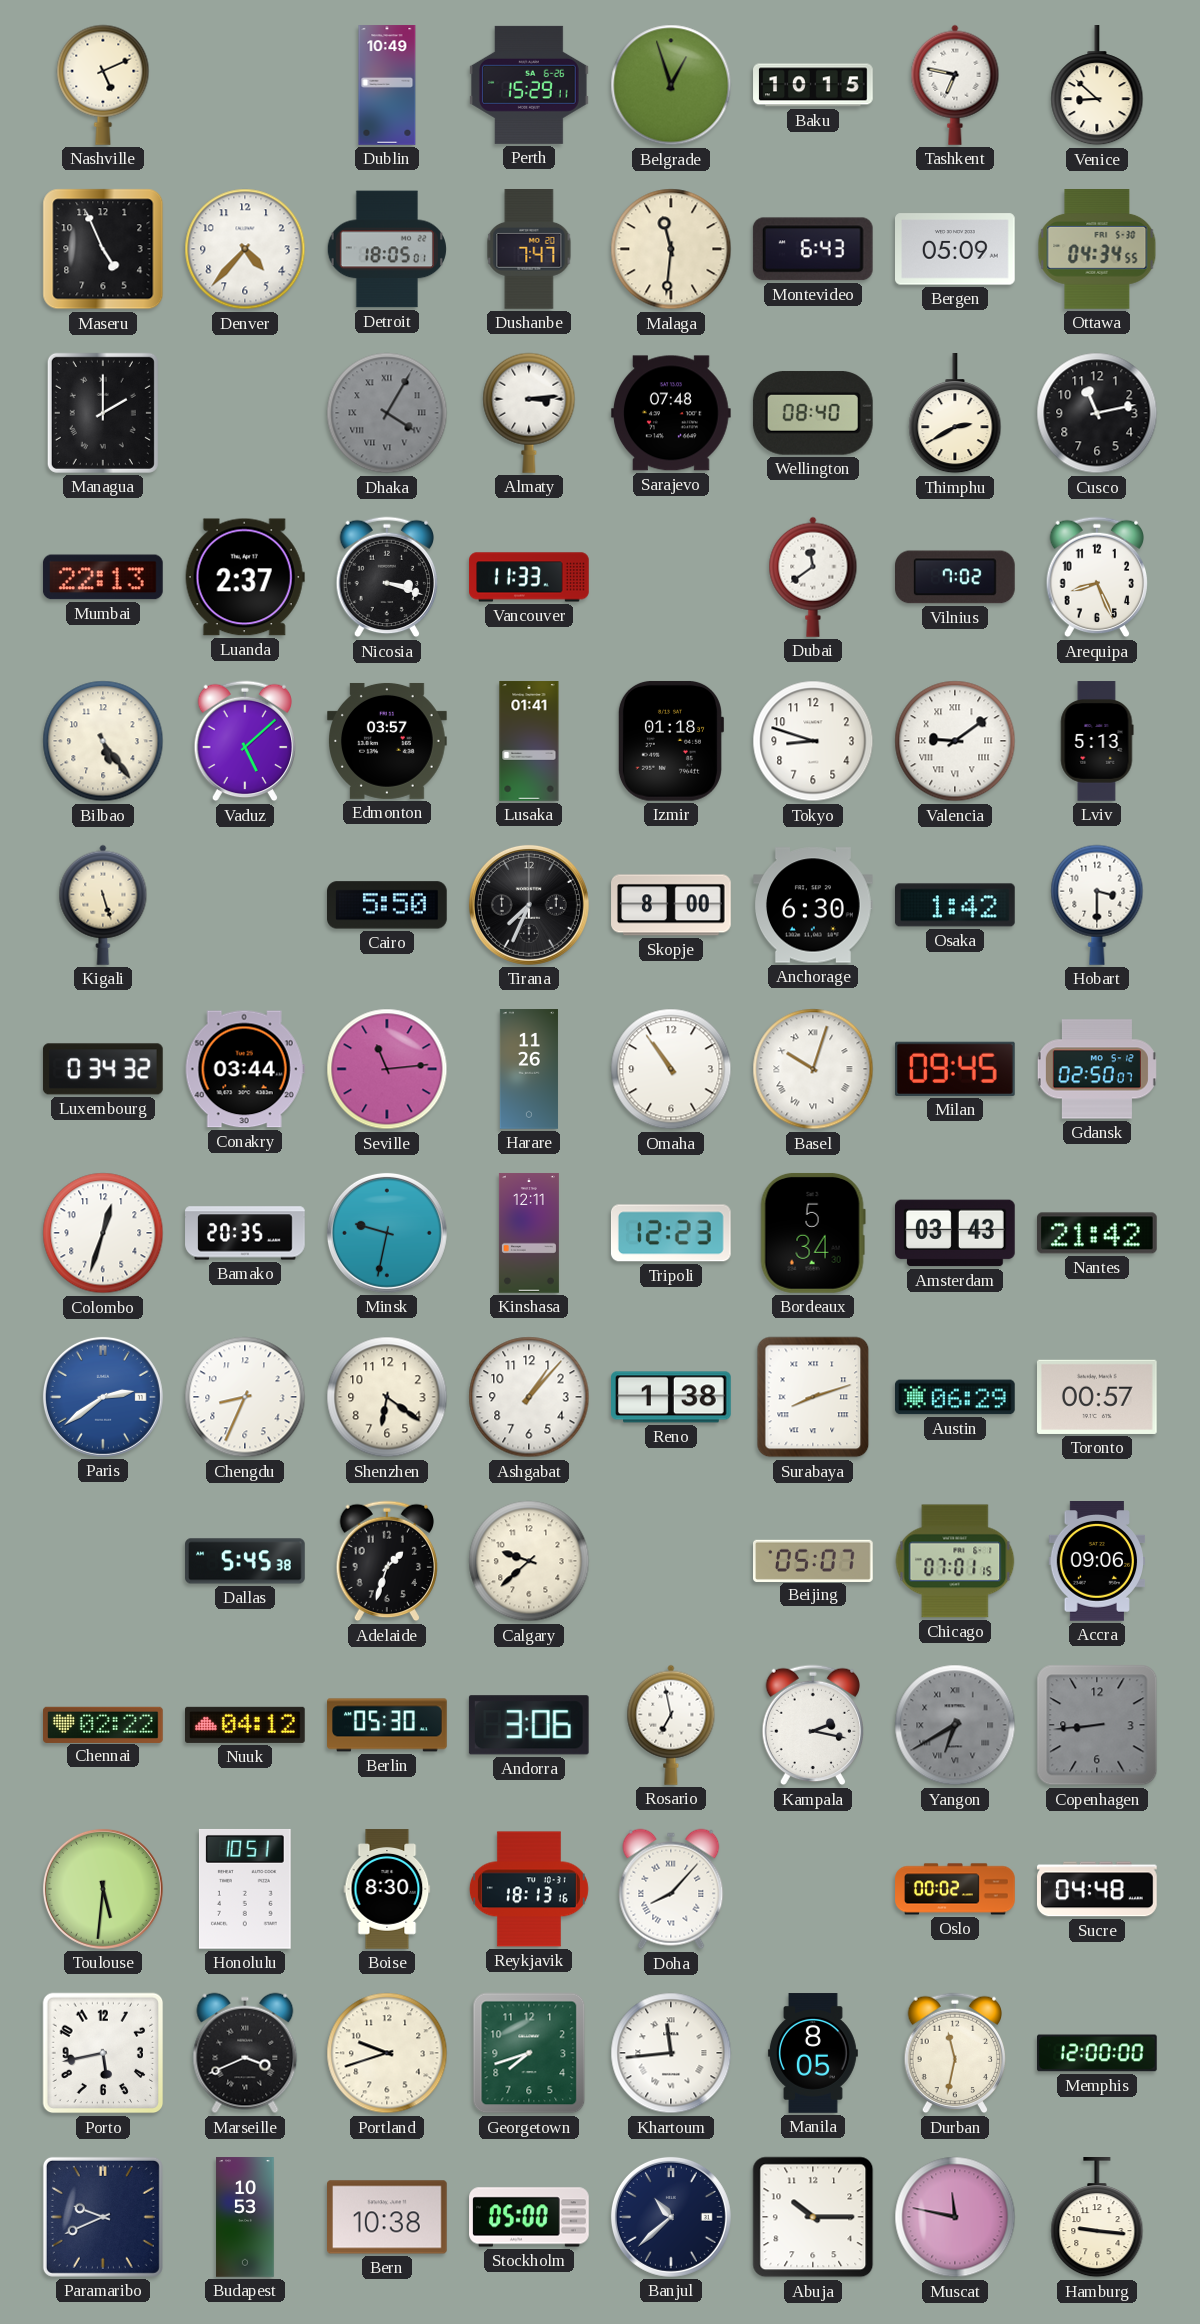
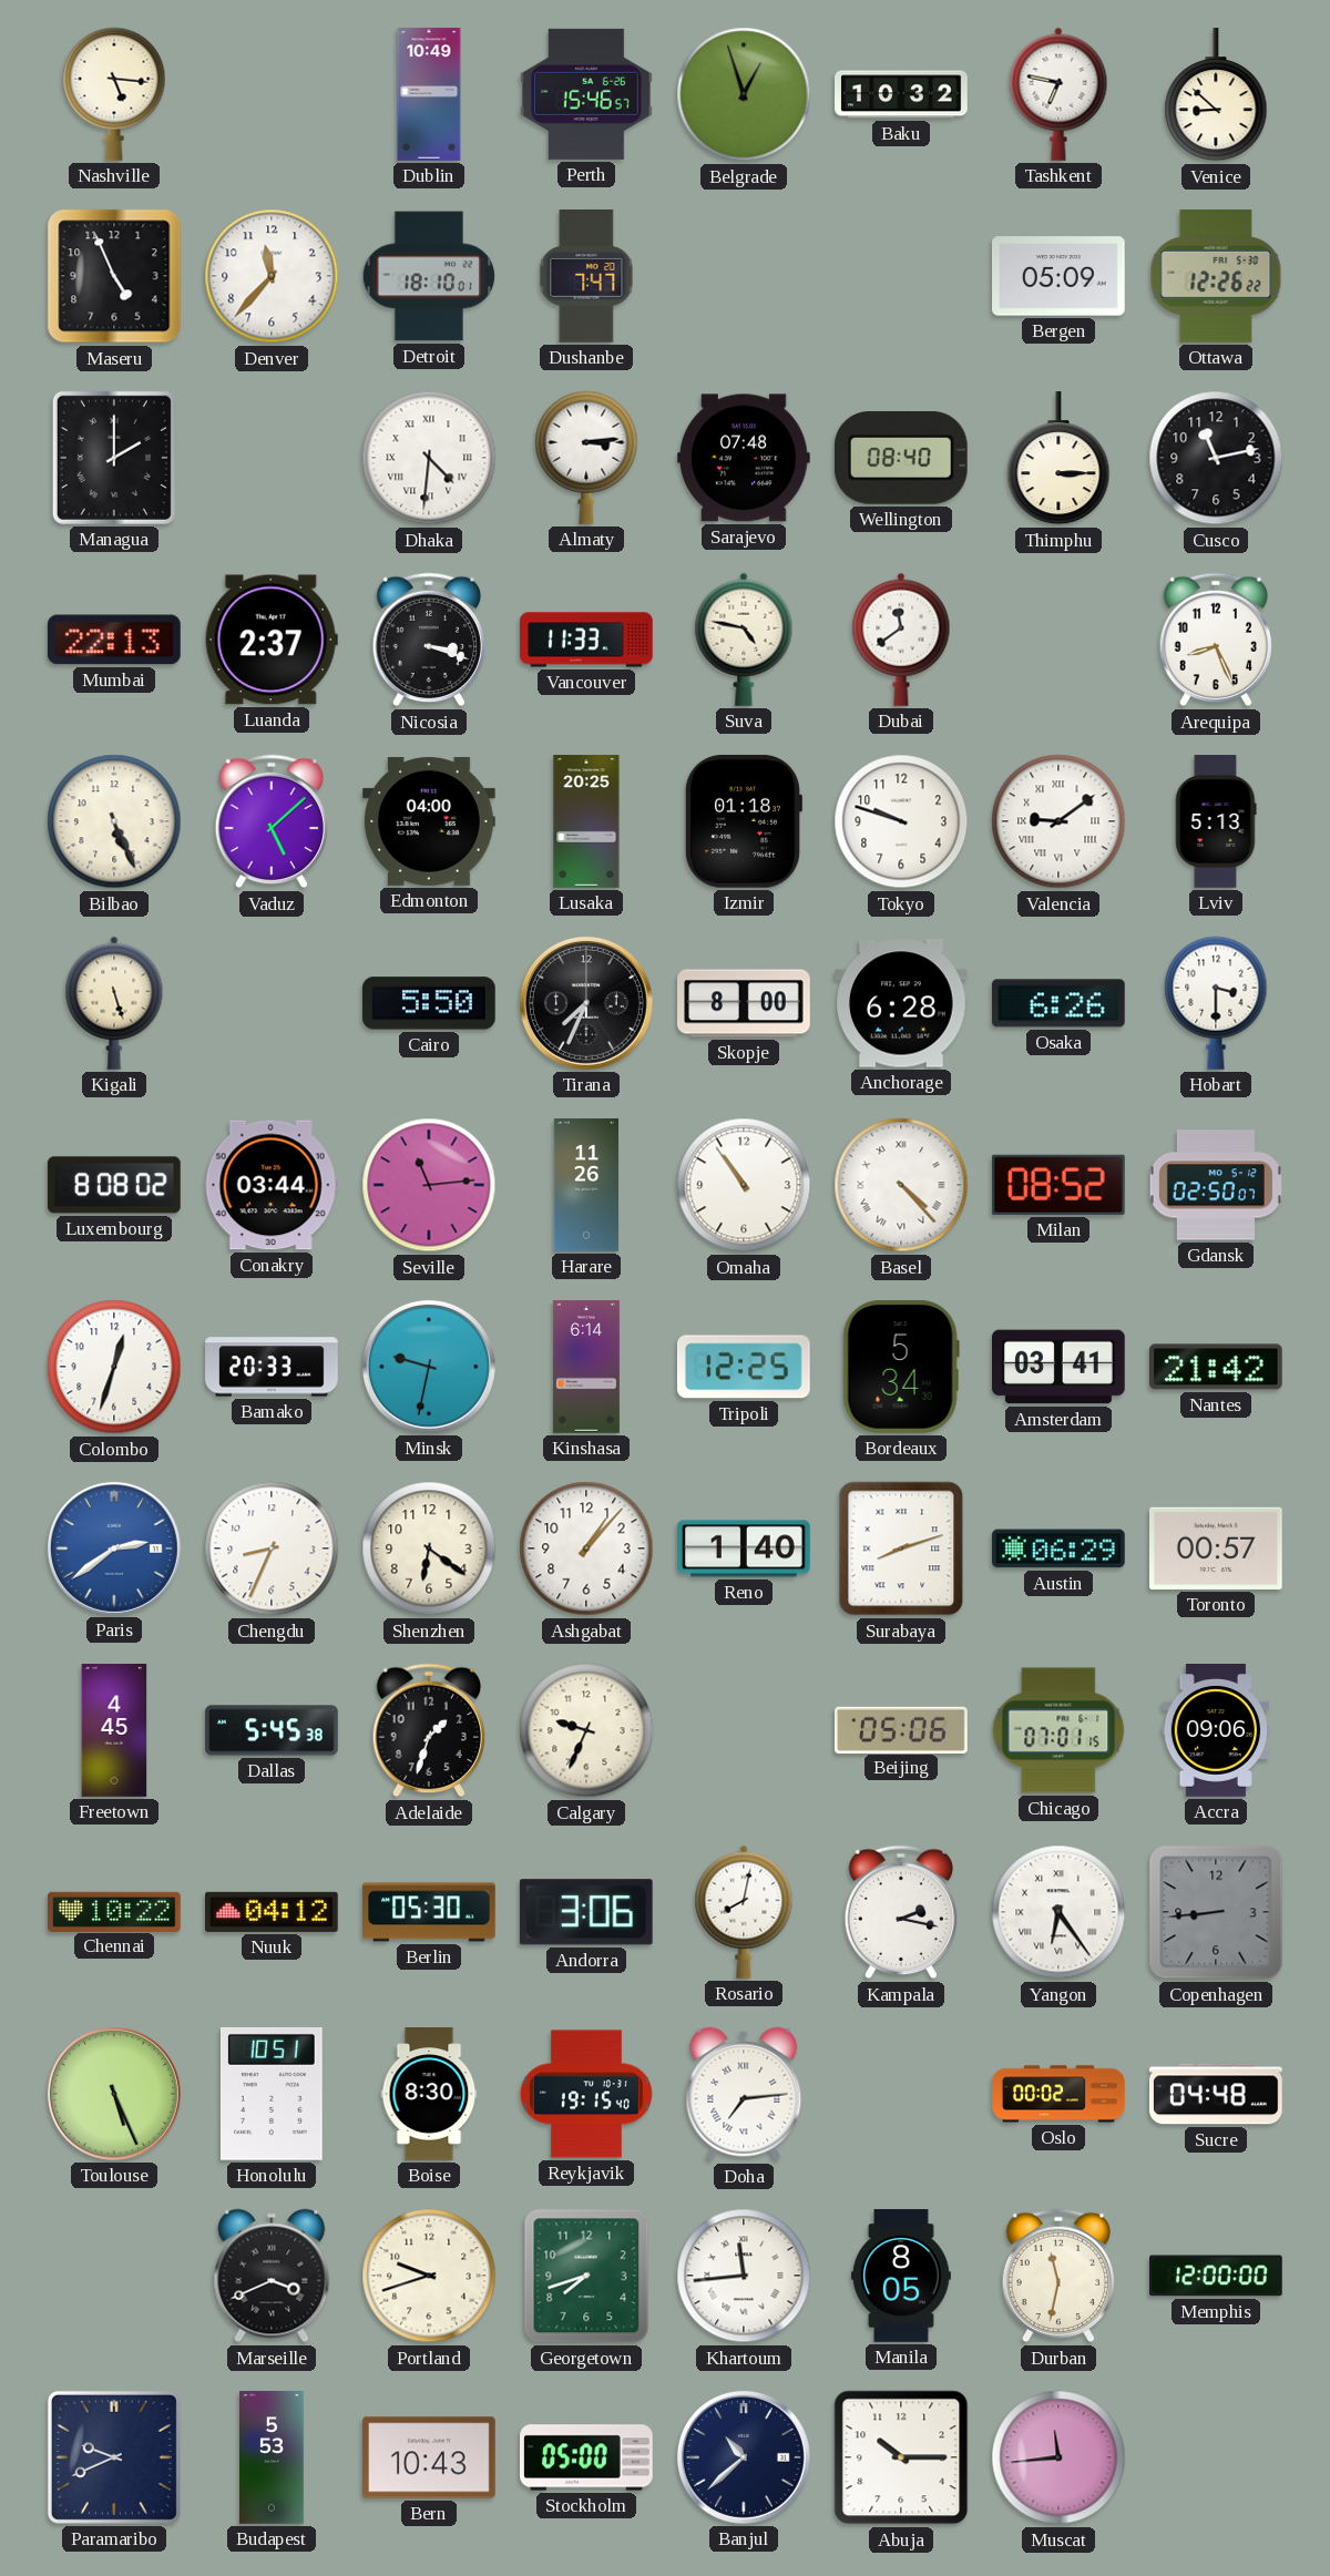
Nashville: 5:11 -> 5:16
Perth: 15:29 -> 15:46
Baku: 10:15 -> 10:32
Denver: 4:37 -> 11:37
Detroit: 18:05 -> 18:10
Malaga: 11:31 -> none
Montevideo: 6:43 -> none
Ottawa: 04:34 -> 12:26
Dhaka: 4:05 -> 4:31
Dhaka dial: grey -> white
Thimphu: 2:40 -> 3:15
Suva: none -> 4:47
Vilnius: 7:02 -> none
Bilbao: 5:24 -> 5:26
Edmonton: 03:57 -> 04:00
Lusaka: 01:41 -> 20:25
Tokyo: 8:48 -> 9:48
Anchorage: 6:30 -> 6:28
Osaka: 1:42 -> 6:26
Luxembourg: 0:34 -> 8:08
Basel: 10:03 -> 4:23
Milan: 09:45 -> 08:52
Bamako: 20:35 -> 20:33
Kinshasa: 12:11 -> 6:14
Tripoli: 12:23 -> 12:25
Amsterdam: 03:43 -> 03:41
Reno: 1:38 -> 1:40
Freetown: none -> 4:45
Calgary: 9:38 -> 9:34
Beijing: 05:07 -> 05:06
Chennai: 02:22 -> 10:22
Rosario: 6:58 -> 8:02
Yangon: 6:40 -> 6:24
Yangon dial: grey -> white
Toulouse: 5:31 -> 5:26
Reykjavik: 18:13 -> 19:15
Doha: 8:07 -> 7:14
Porto: 5:43 -> none
Budapest: 10:53 -> 5:53
Bern: 10:38 -> 10:43
Muscat: 11:47 -> 11:44
Hamburg: 9:16 -> none
